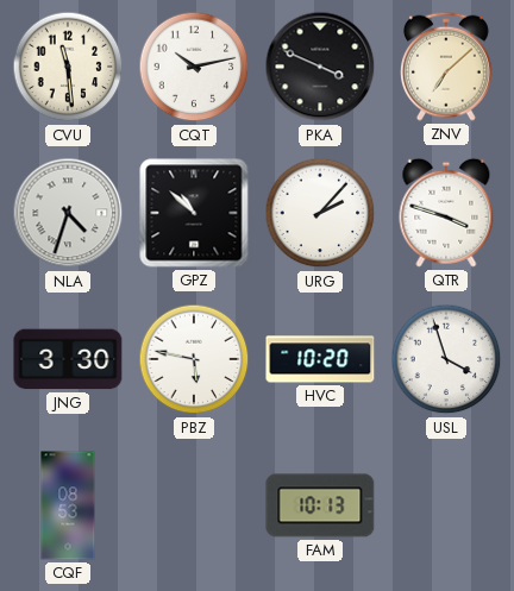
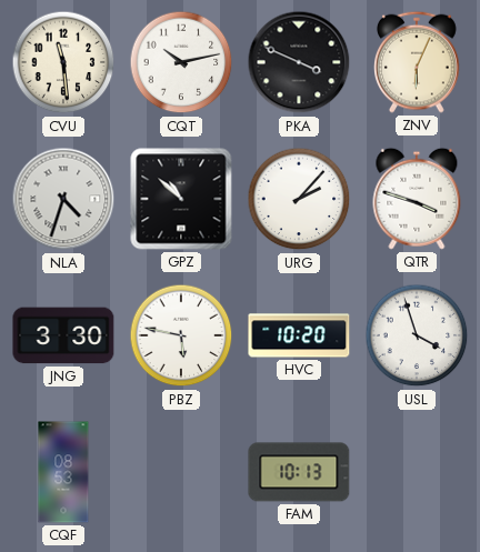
ZNV: 7:08 -> 6:04
